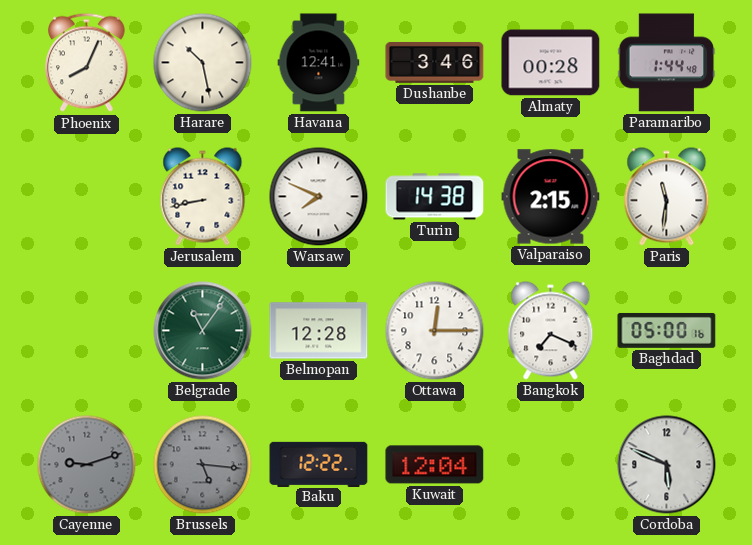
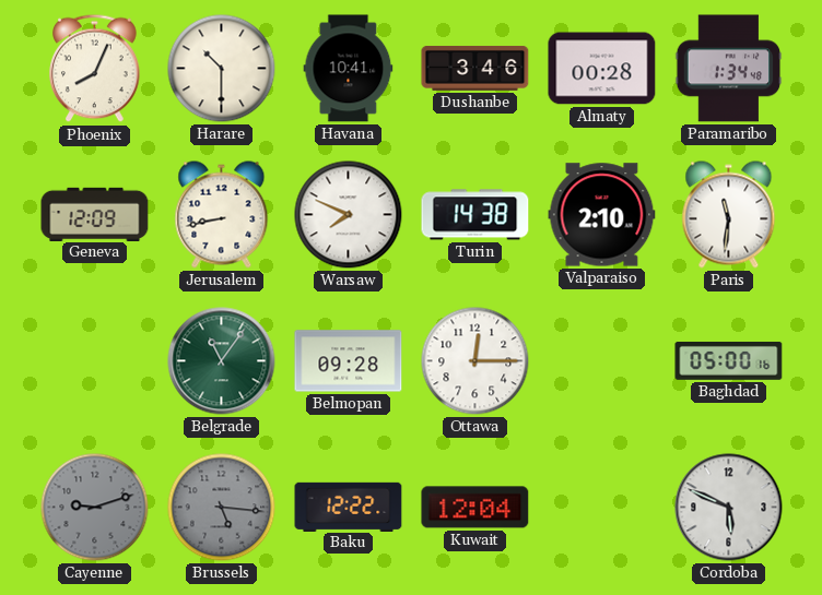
Harare: 10:28 -> 10:30
Havana: 12:41 -> 10:41
Paramaribo: 1:44 -> 1:34
Geneva: none -> 12:09
Valparaiso: 2:15 -> 2:10
Belmopan: 12:28 -> 09:28
Bangkok: 7:19 -> none
